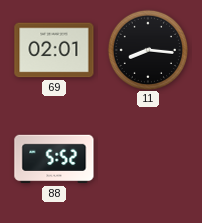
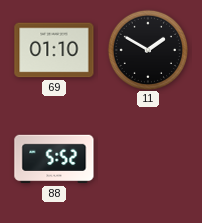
69: 02:01 -> 01:10
11: 8:16 -> 1:50
